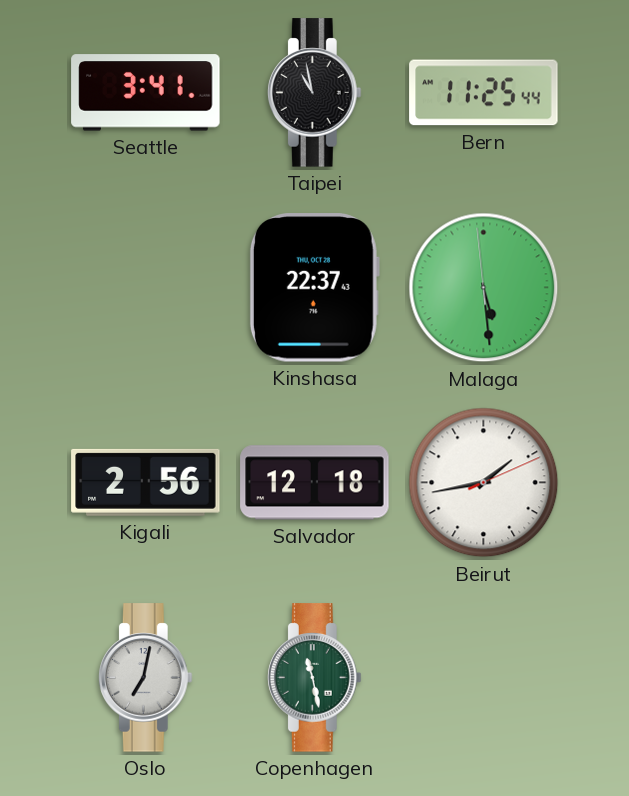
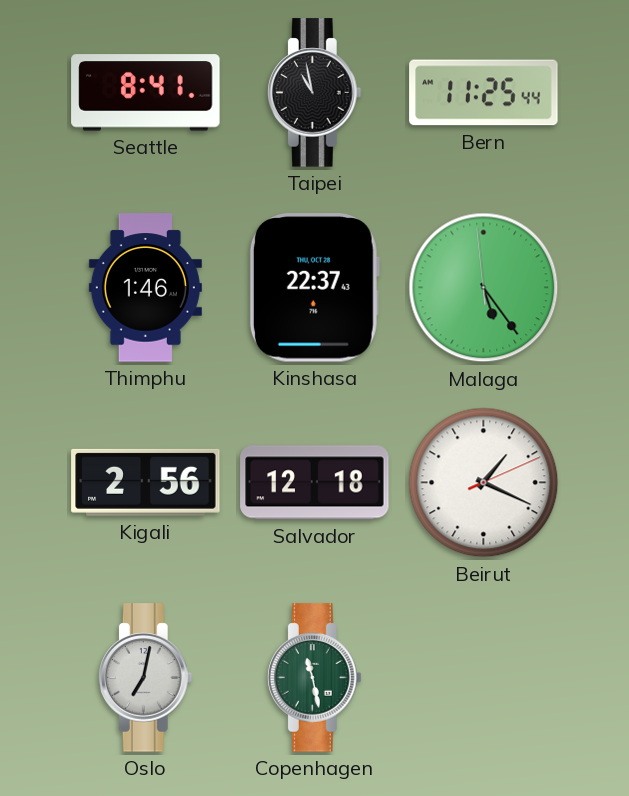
Seattle: 3:41 -> 8:41
Thimphu: none -> 1:46
Malaga: 5:28 -> 5:23
Beirut: 1:43 -> 1:19
